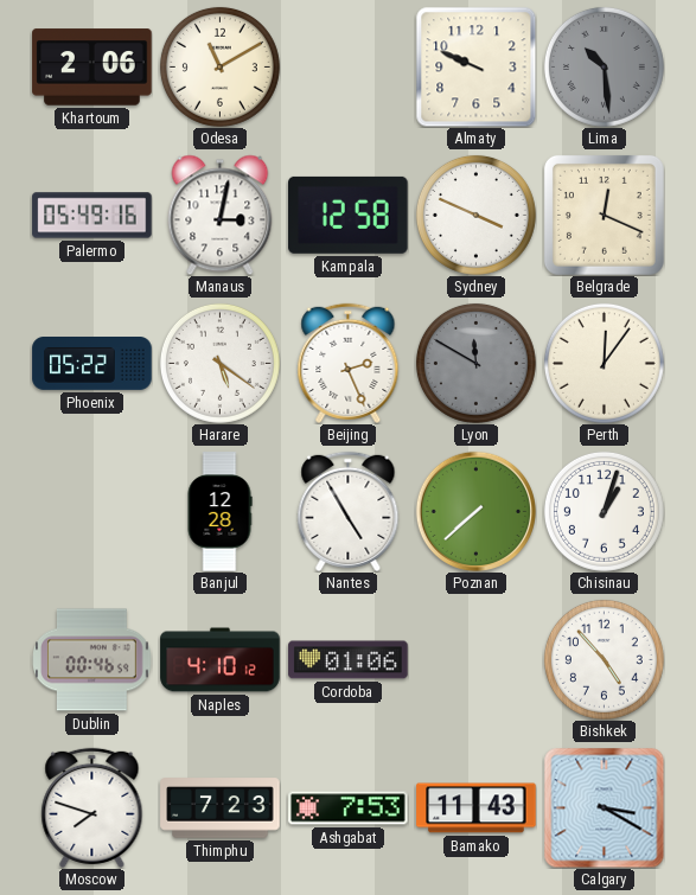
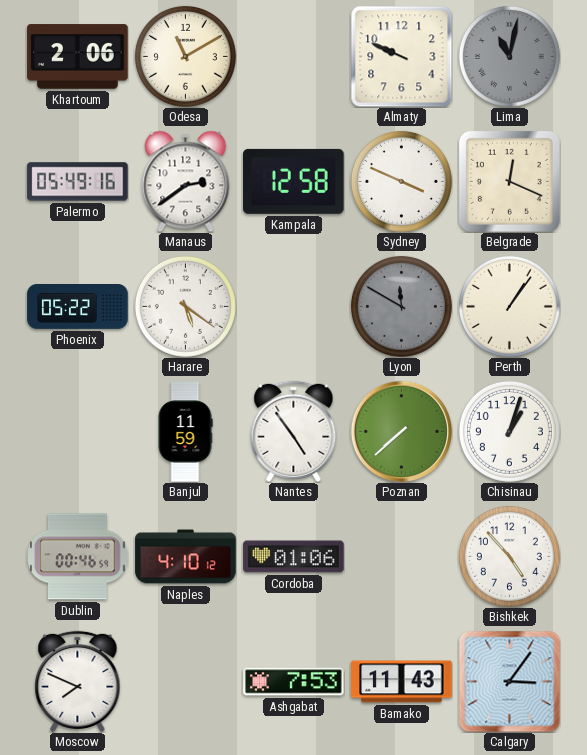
Lima: 10:29 -> 11:02
Manaus: 3:02 -> 2:39
Beijing: 2:26 -> none
Perth: 12:06 -> 1:06
Banjul: 12:28 -> 11:59
Nantes: 4:55 -> 4:54
Moscow: 7:48 -> 7:49
Thimphu: 7:23 -> none
Calgary: 3:20 -> 3:06
